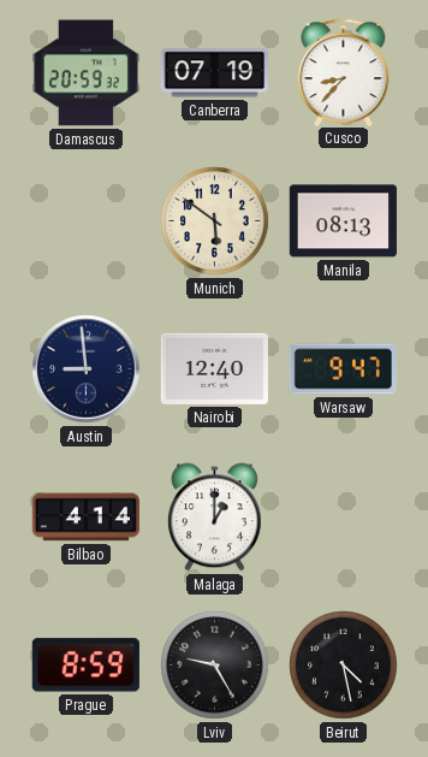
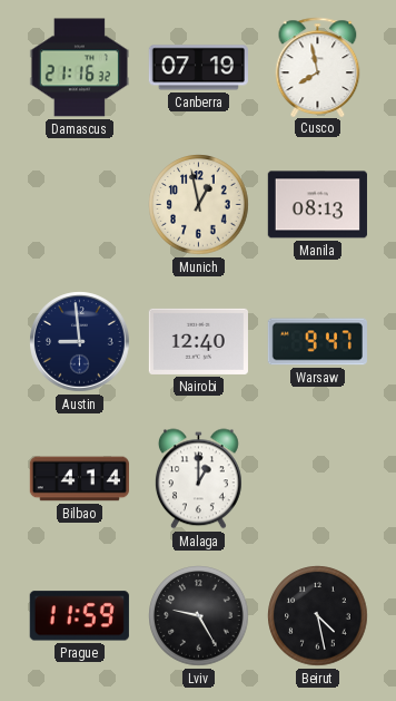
Damascus: 20:59 -> 21:16
Cusco: 8:37 -> 7:58
Munich: 5:51 -> 12:58
Prague: 8:59 -> 11:59
